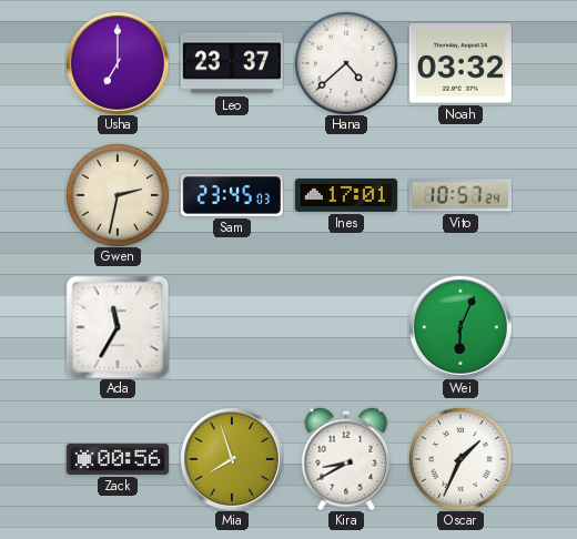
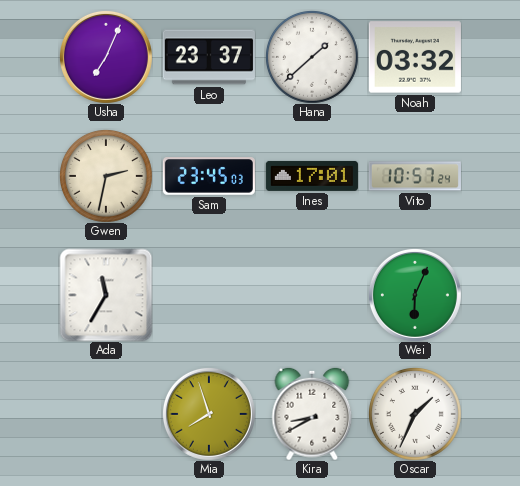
Usha: 7:00 -> 7:04
Hana: 4:38 -> 1:38
Zack: 00:56 -> none
